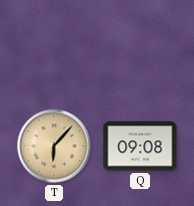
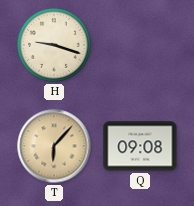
H: none -> 9:18
